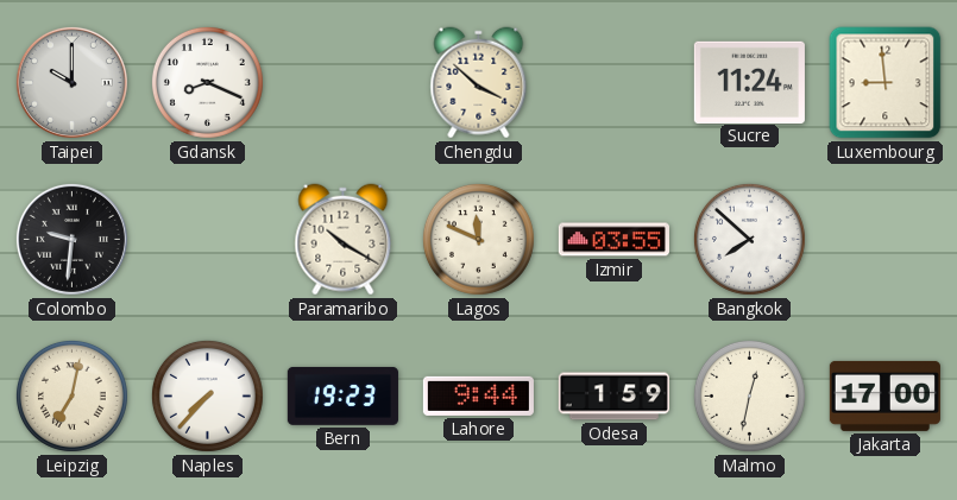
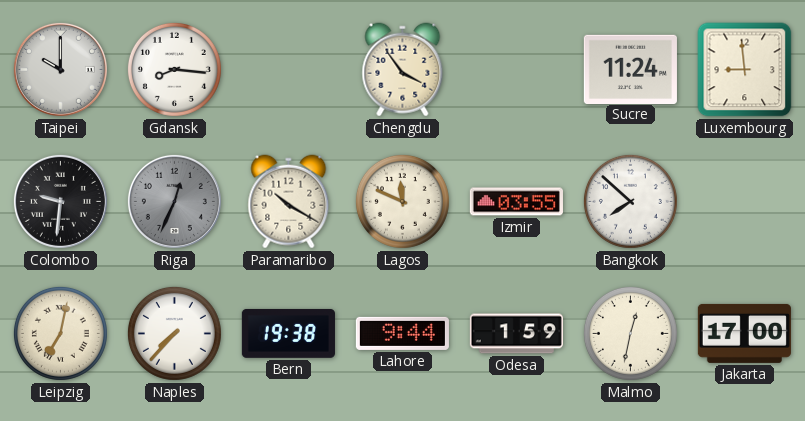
Gdansk: 8:19 -> 8:16
Chengdu: 3:52 -> 3:54
Riga: none -> 12:34
Bern: 19:23 -> 19:38
